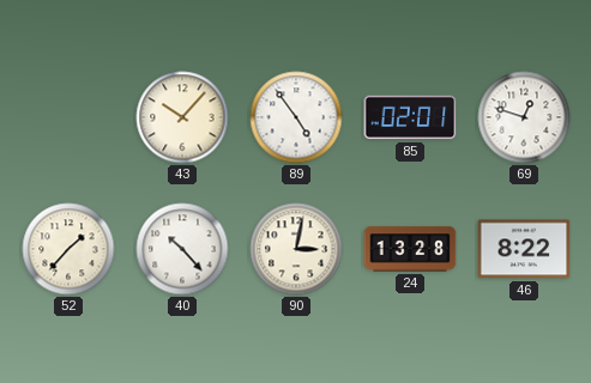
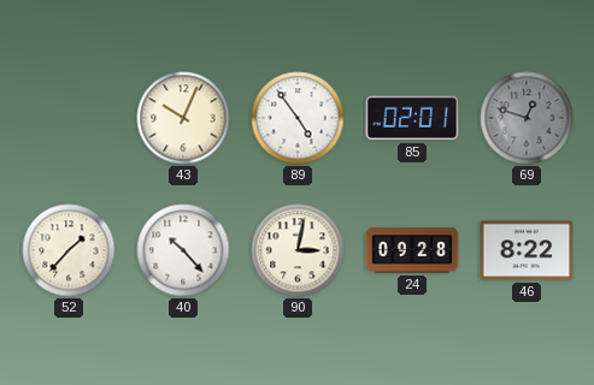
43: 10:07 -> 10:04
69 dial: white -> grey
24: 13:28 -> 09:28
